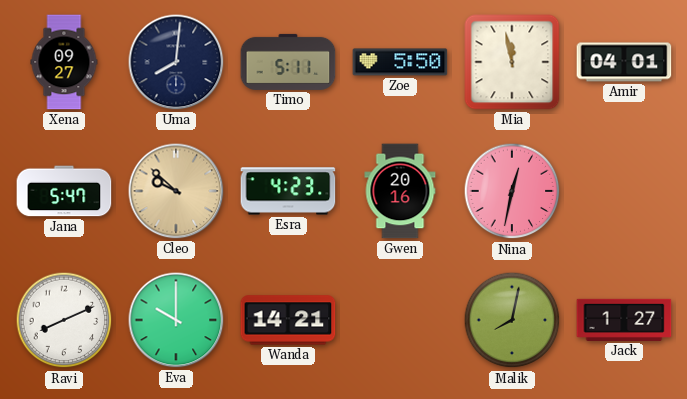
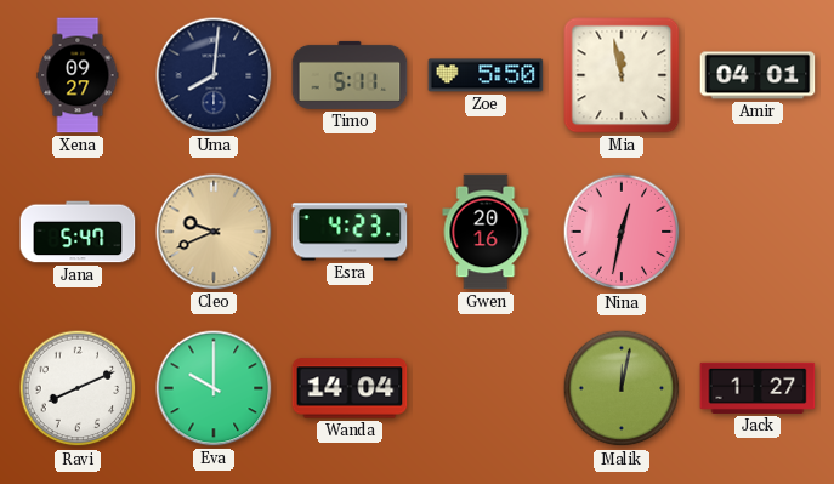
Cleo: 9:52 -> 9:41
Wanda: 14:21 -> 14:04
Malik: 8:02 -> 12:02
